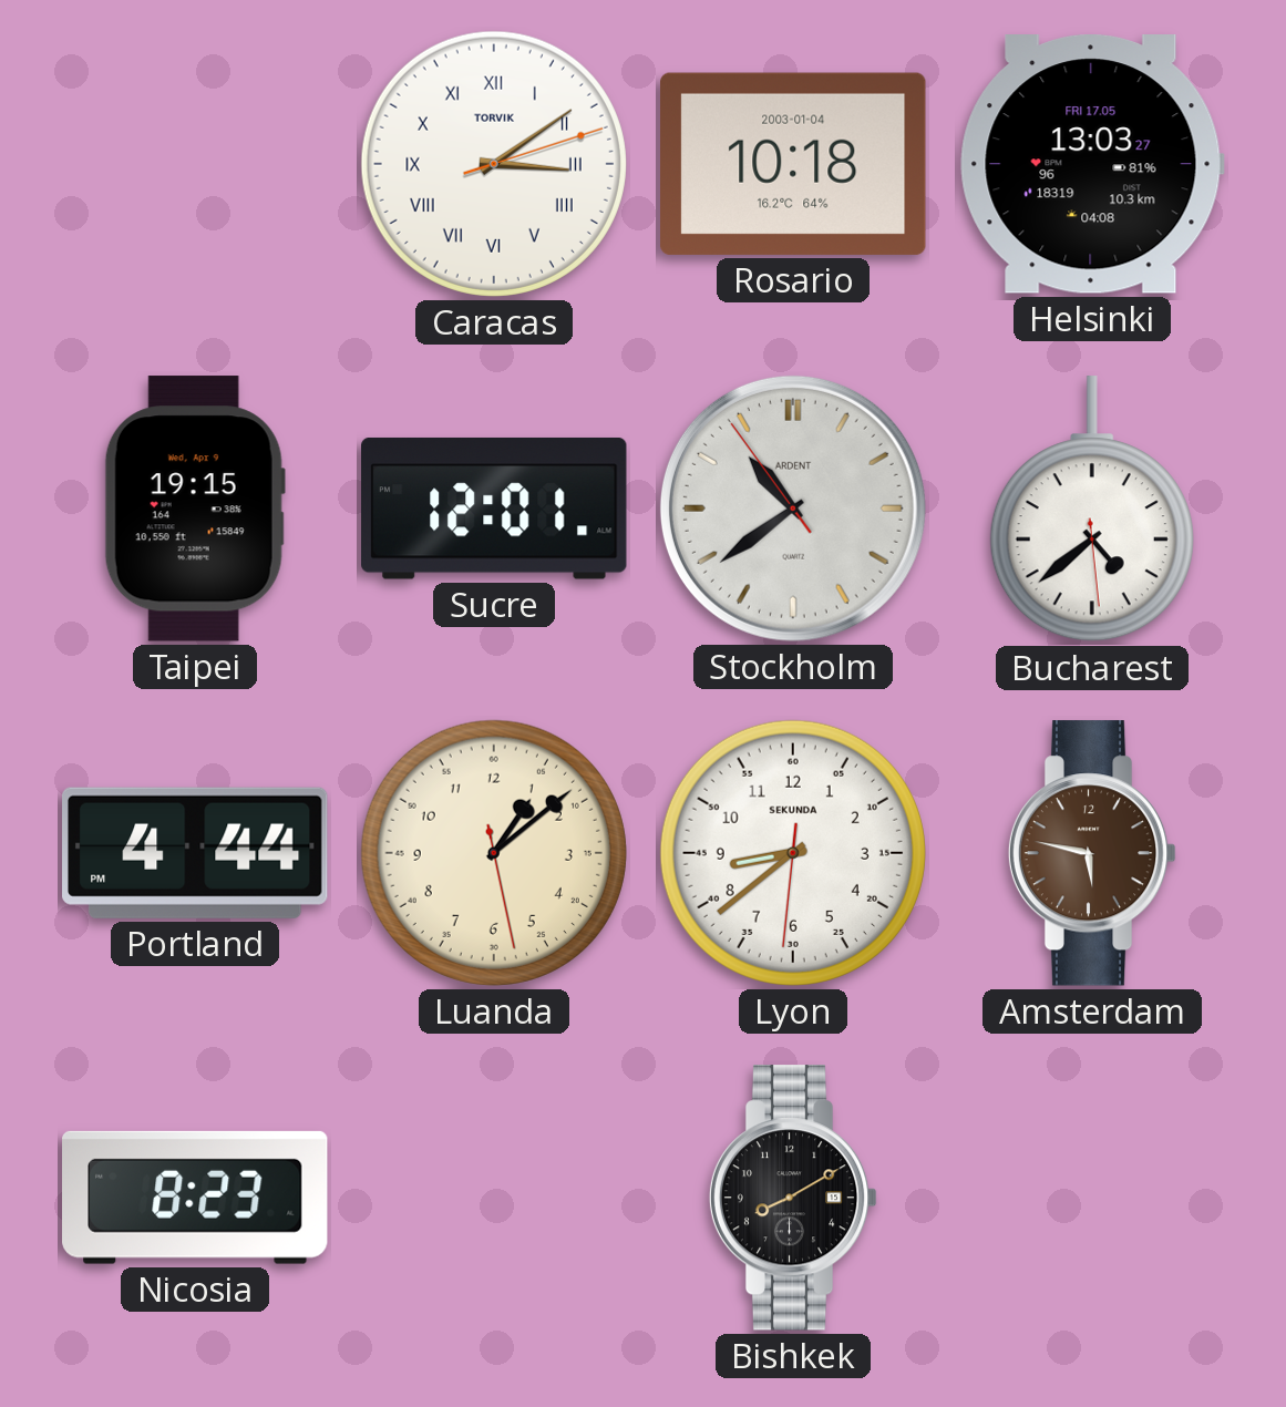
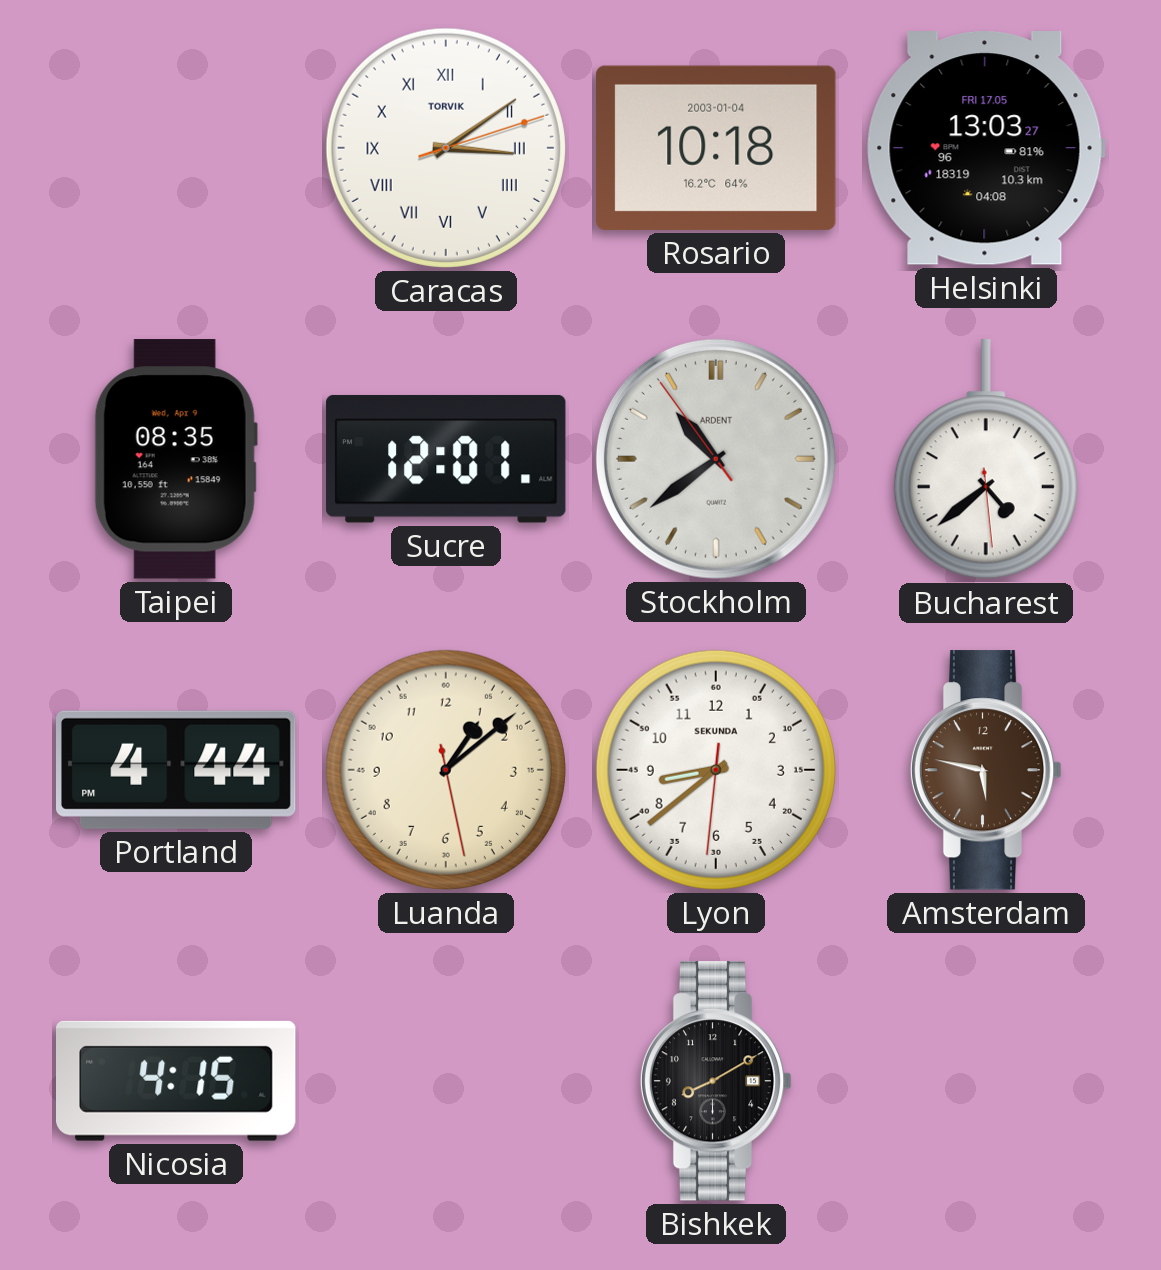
Taipei: 19:15 -> 08:35
Nicosia: 8:23 -> 4:15
